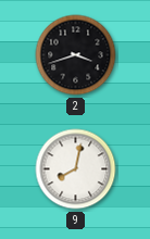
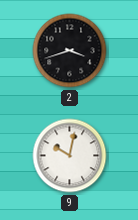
9: 8:02 -> 10:02
